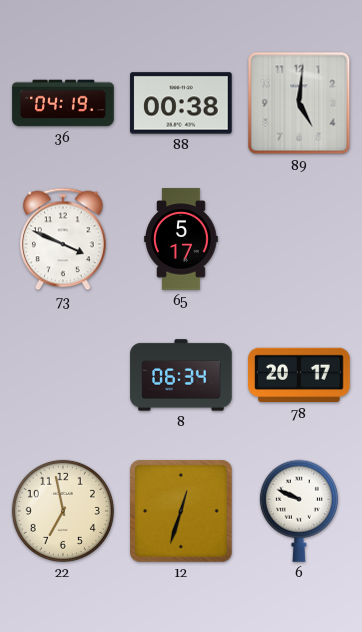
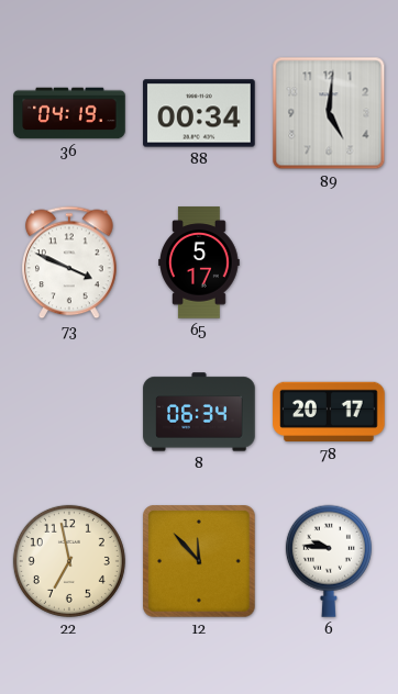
88: 00:38 -> 00:34
12: 12:33 -> 11:53
6: 9:49 -> 9:46
